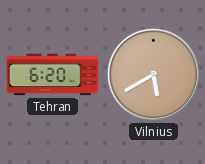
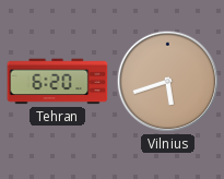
Vilnius: 5:40 -> 5:42
